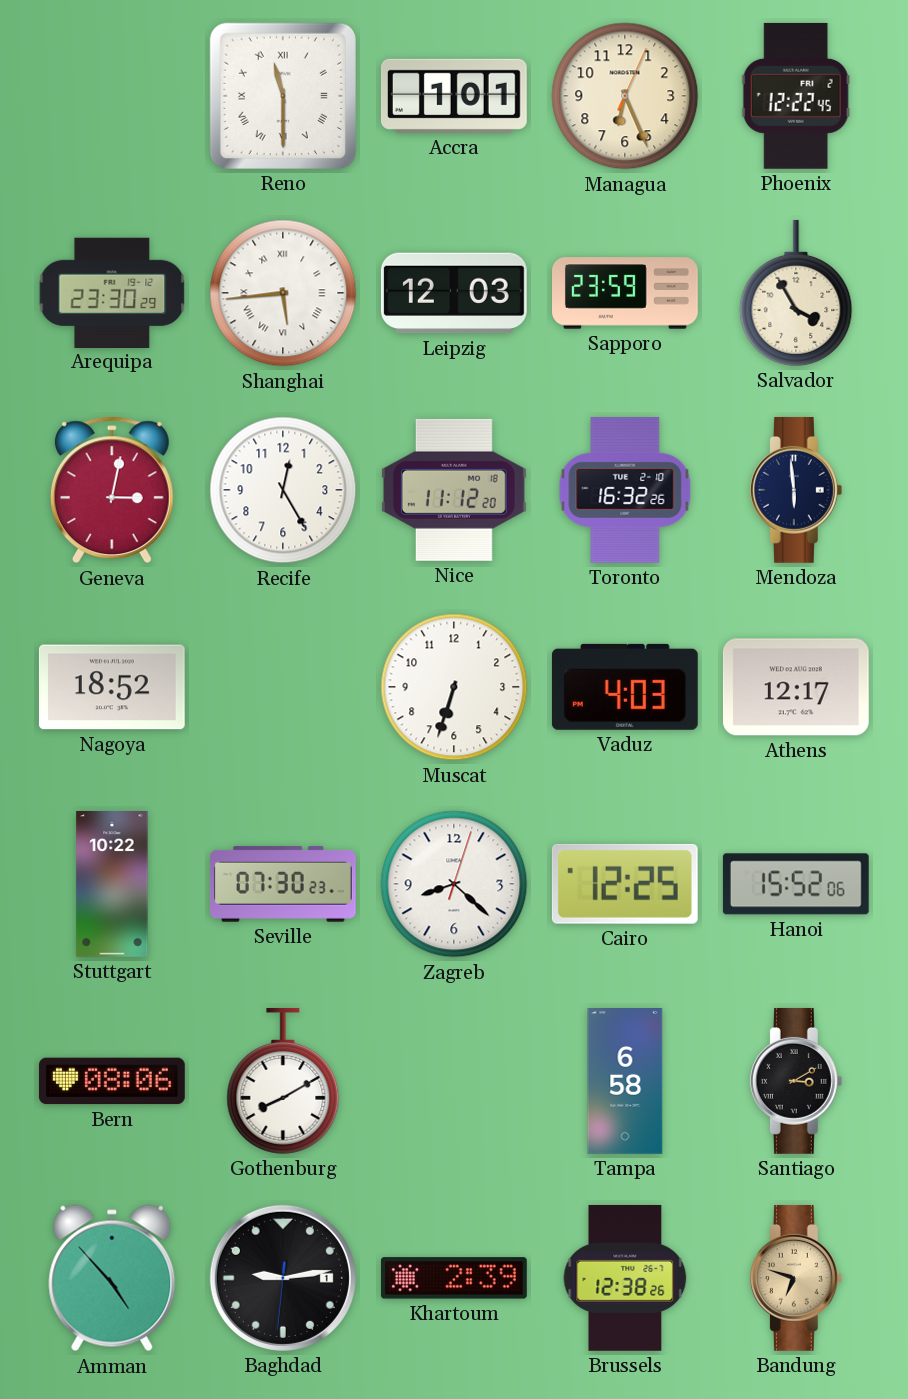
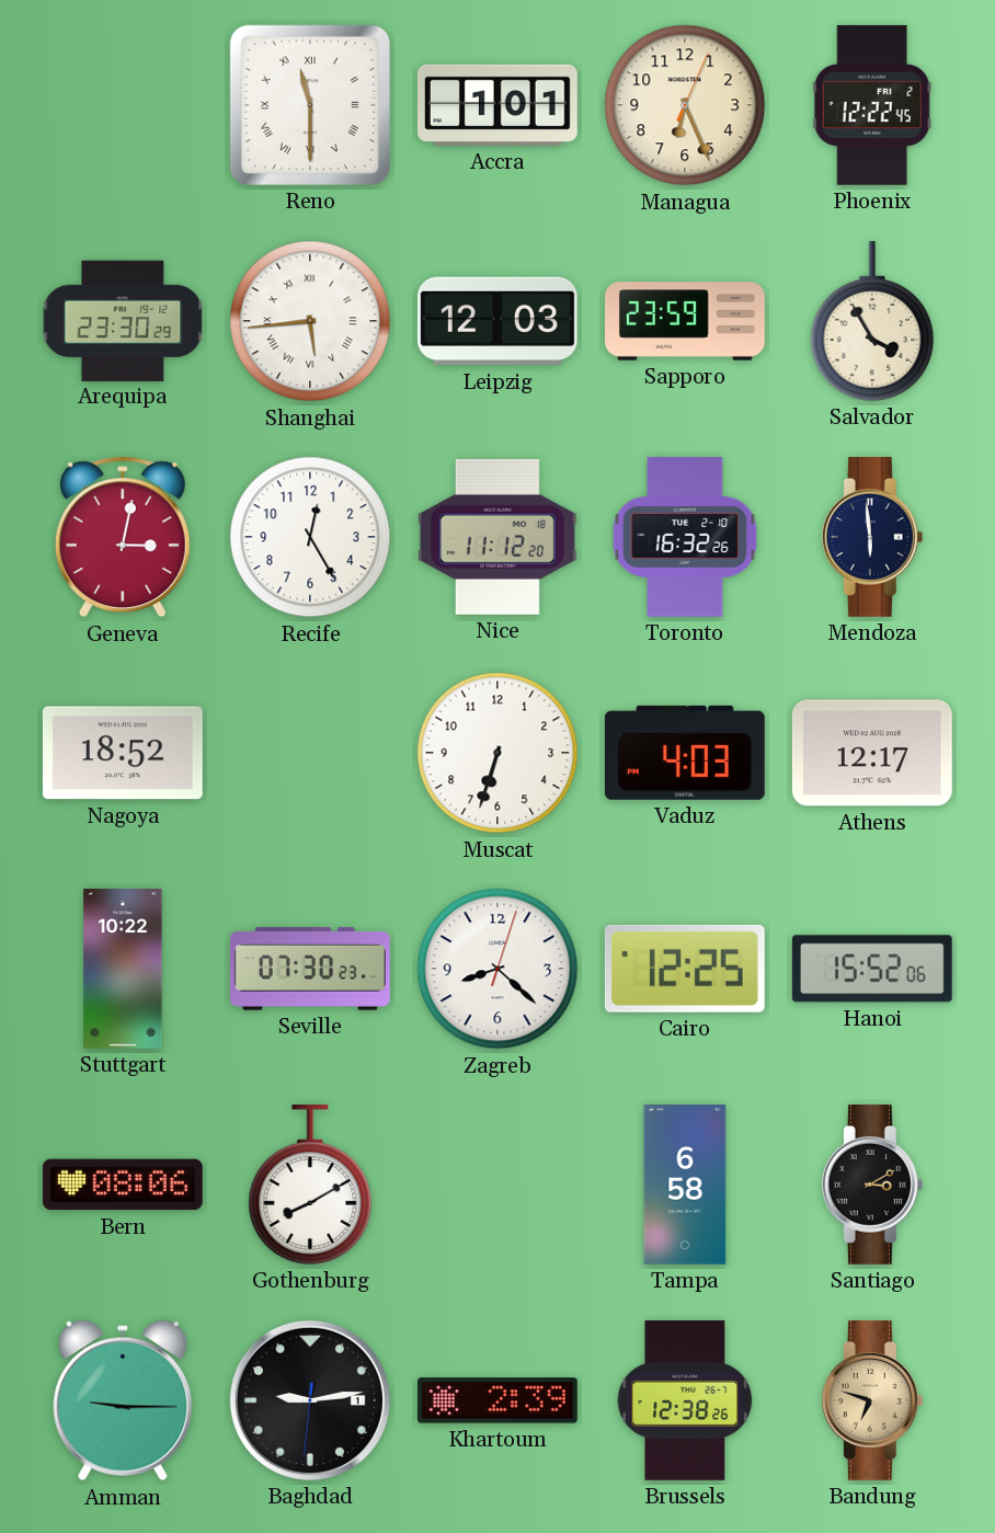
Amman: 4:53 -> 9:15
